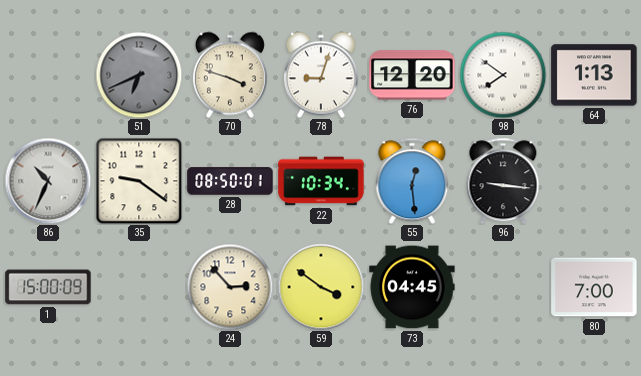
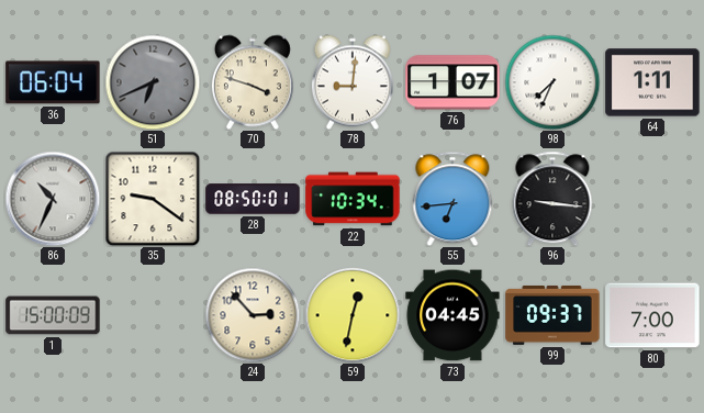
36: none -> 06:04
78: 9:03 -> 9:01
76: 12:20 -> 1:07
98: 7:51 -> 7:34
64: 1:13 -> 1:11
55: 12:29 -> 6:44
59: 3:51 -> 12:32
99: none -> 09:37
